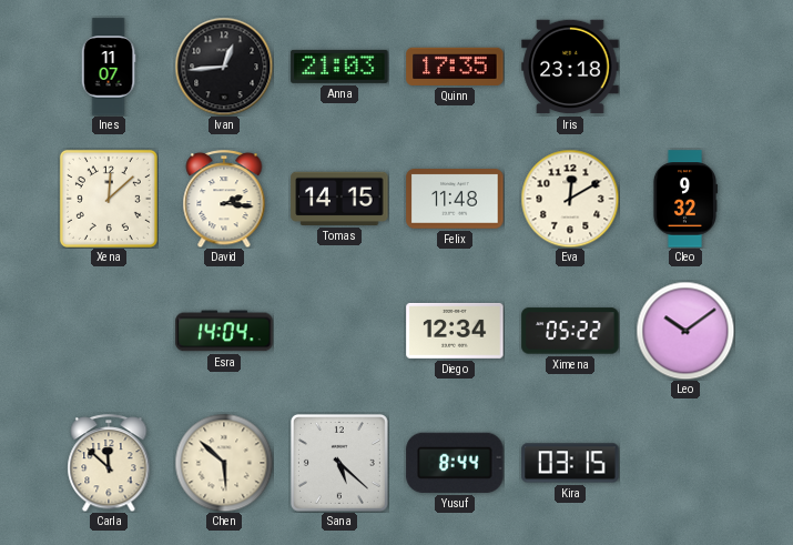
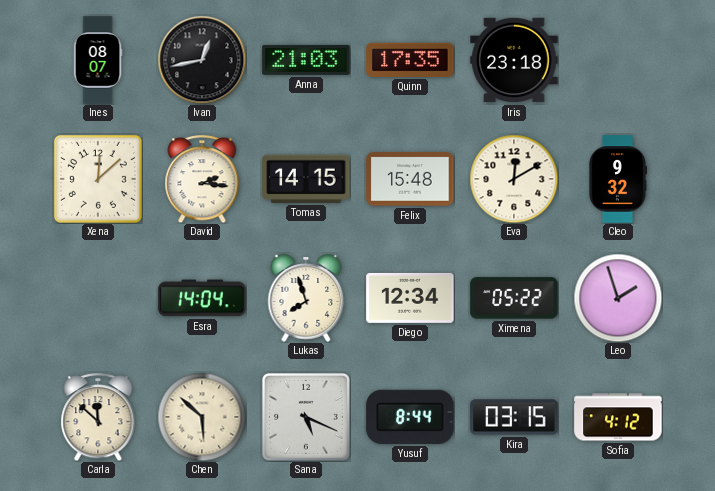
Ines: 11:07 -> 08:07
Ivan: 12:44 -> 12:43
Felix: 11:48 -> 15:48
Lukas: none -> 7:57
Leo: 10:09 -> 1:57
Sana: 5:22 -> 5:19
Sofia: none -> 4:12
